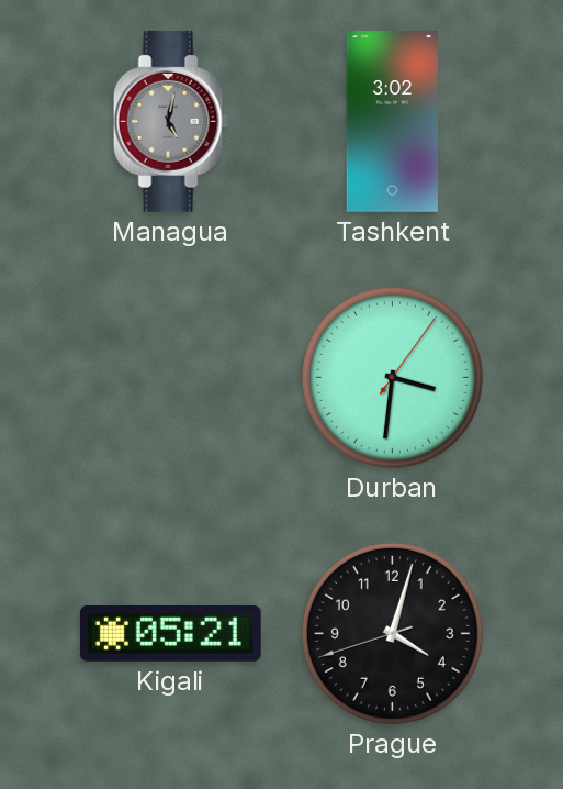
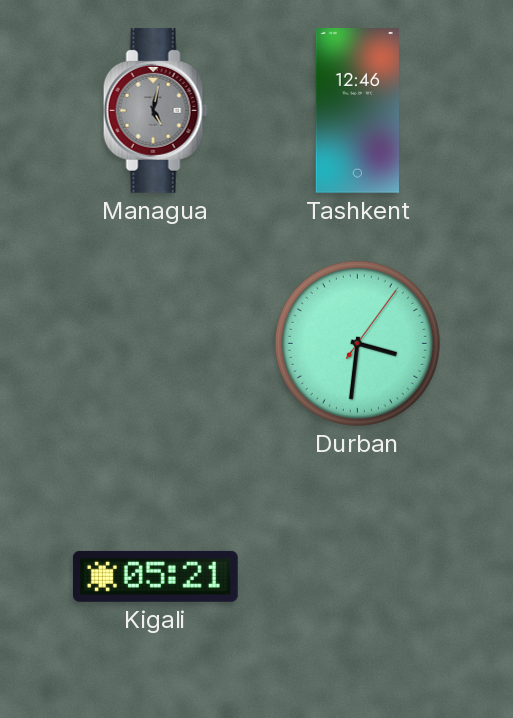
Tashkent: 3:02 -> 12:46
Prague: 4:02 -> none
